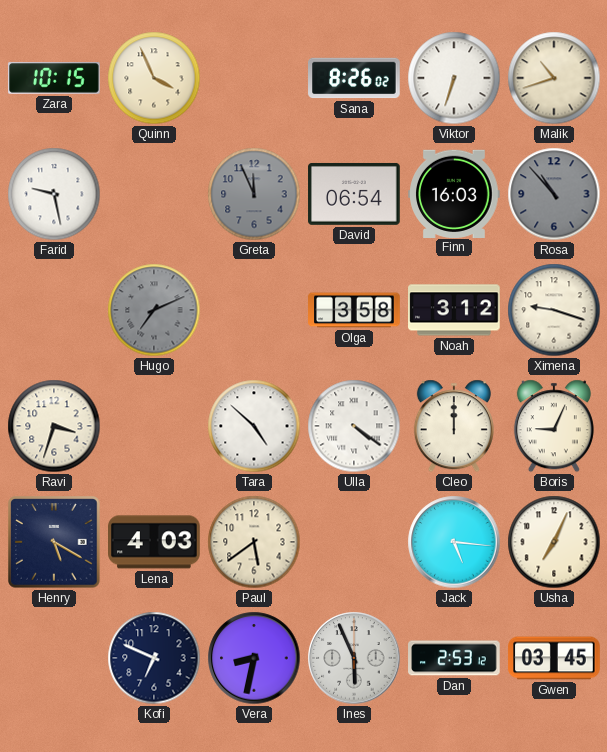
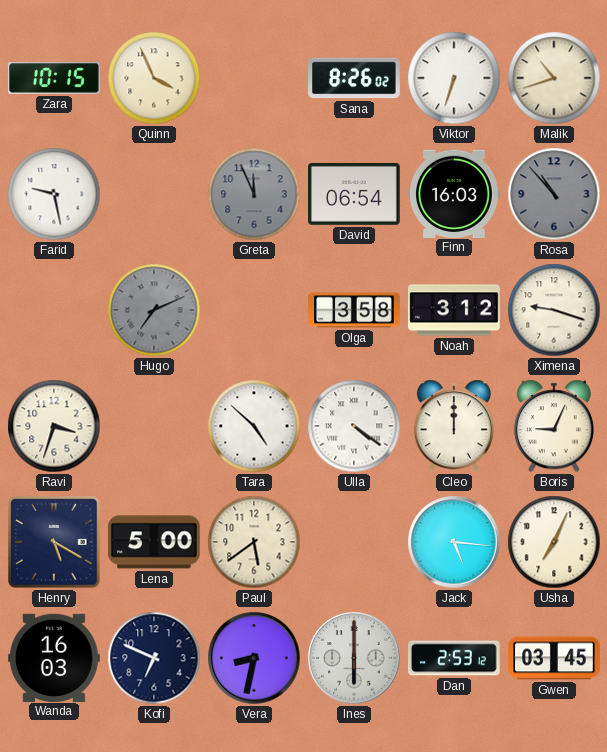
Lena: 4:03 -> 5:00
Wanda: none -> 16:03
Ines: 5:56 -> 6:00
